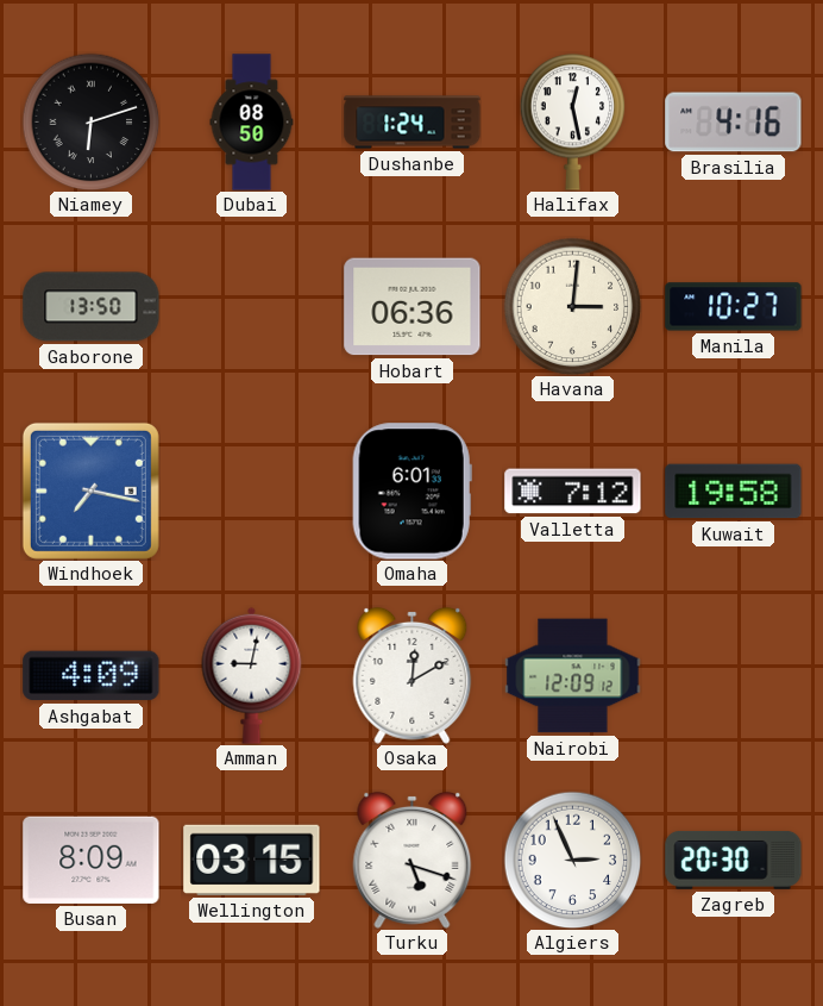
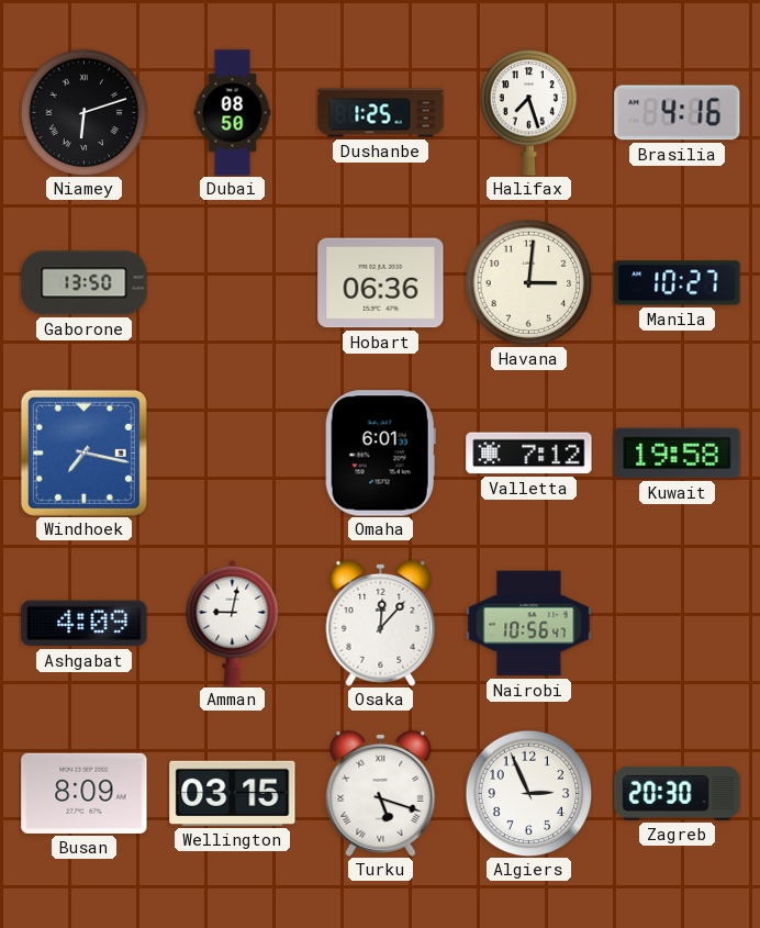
Dushanbe: 1:24 -> 1:25
Halifax: 12:28 -> 7:27
Osaka: 12:10 -> 12:07
Nairobi: 12:09 -> 10:56
